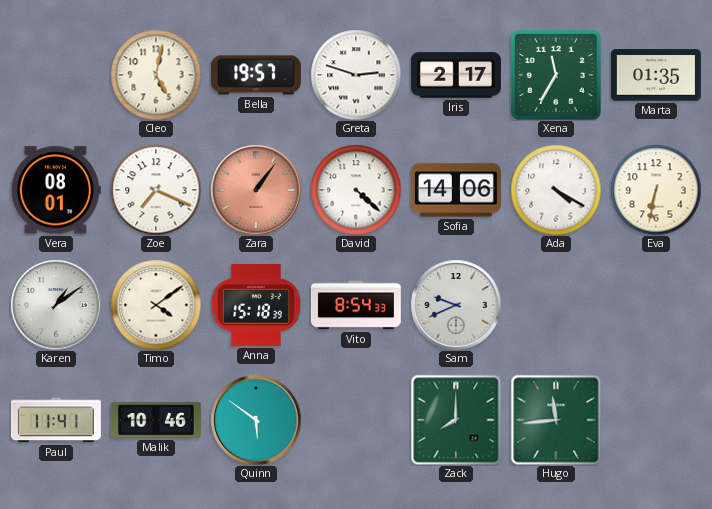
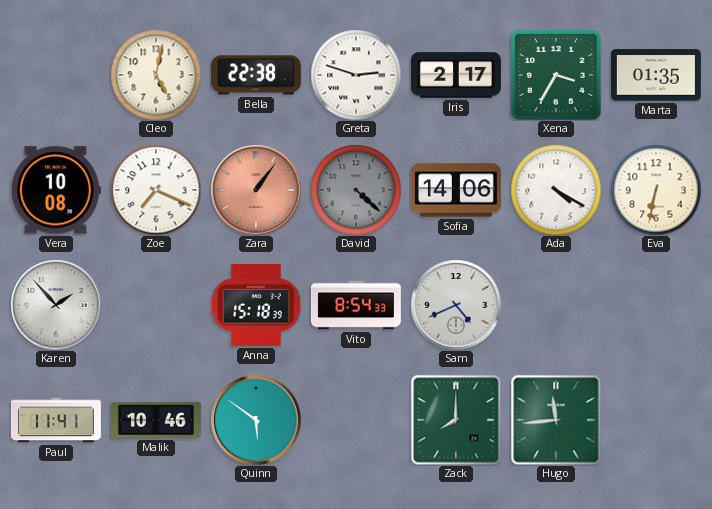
Bella: 19:57 -> 22:38
Xena: 11:35 -> 3:35
Vera: 08:01 -> 10:08
David dial: white -> grey
Karen: 1:09 -> 1:53
Timo: 4:09 -> none
Sam: 9:41 -> 4:41
